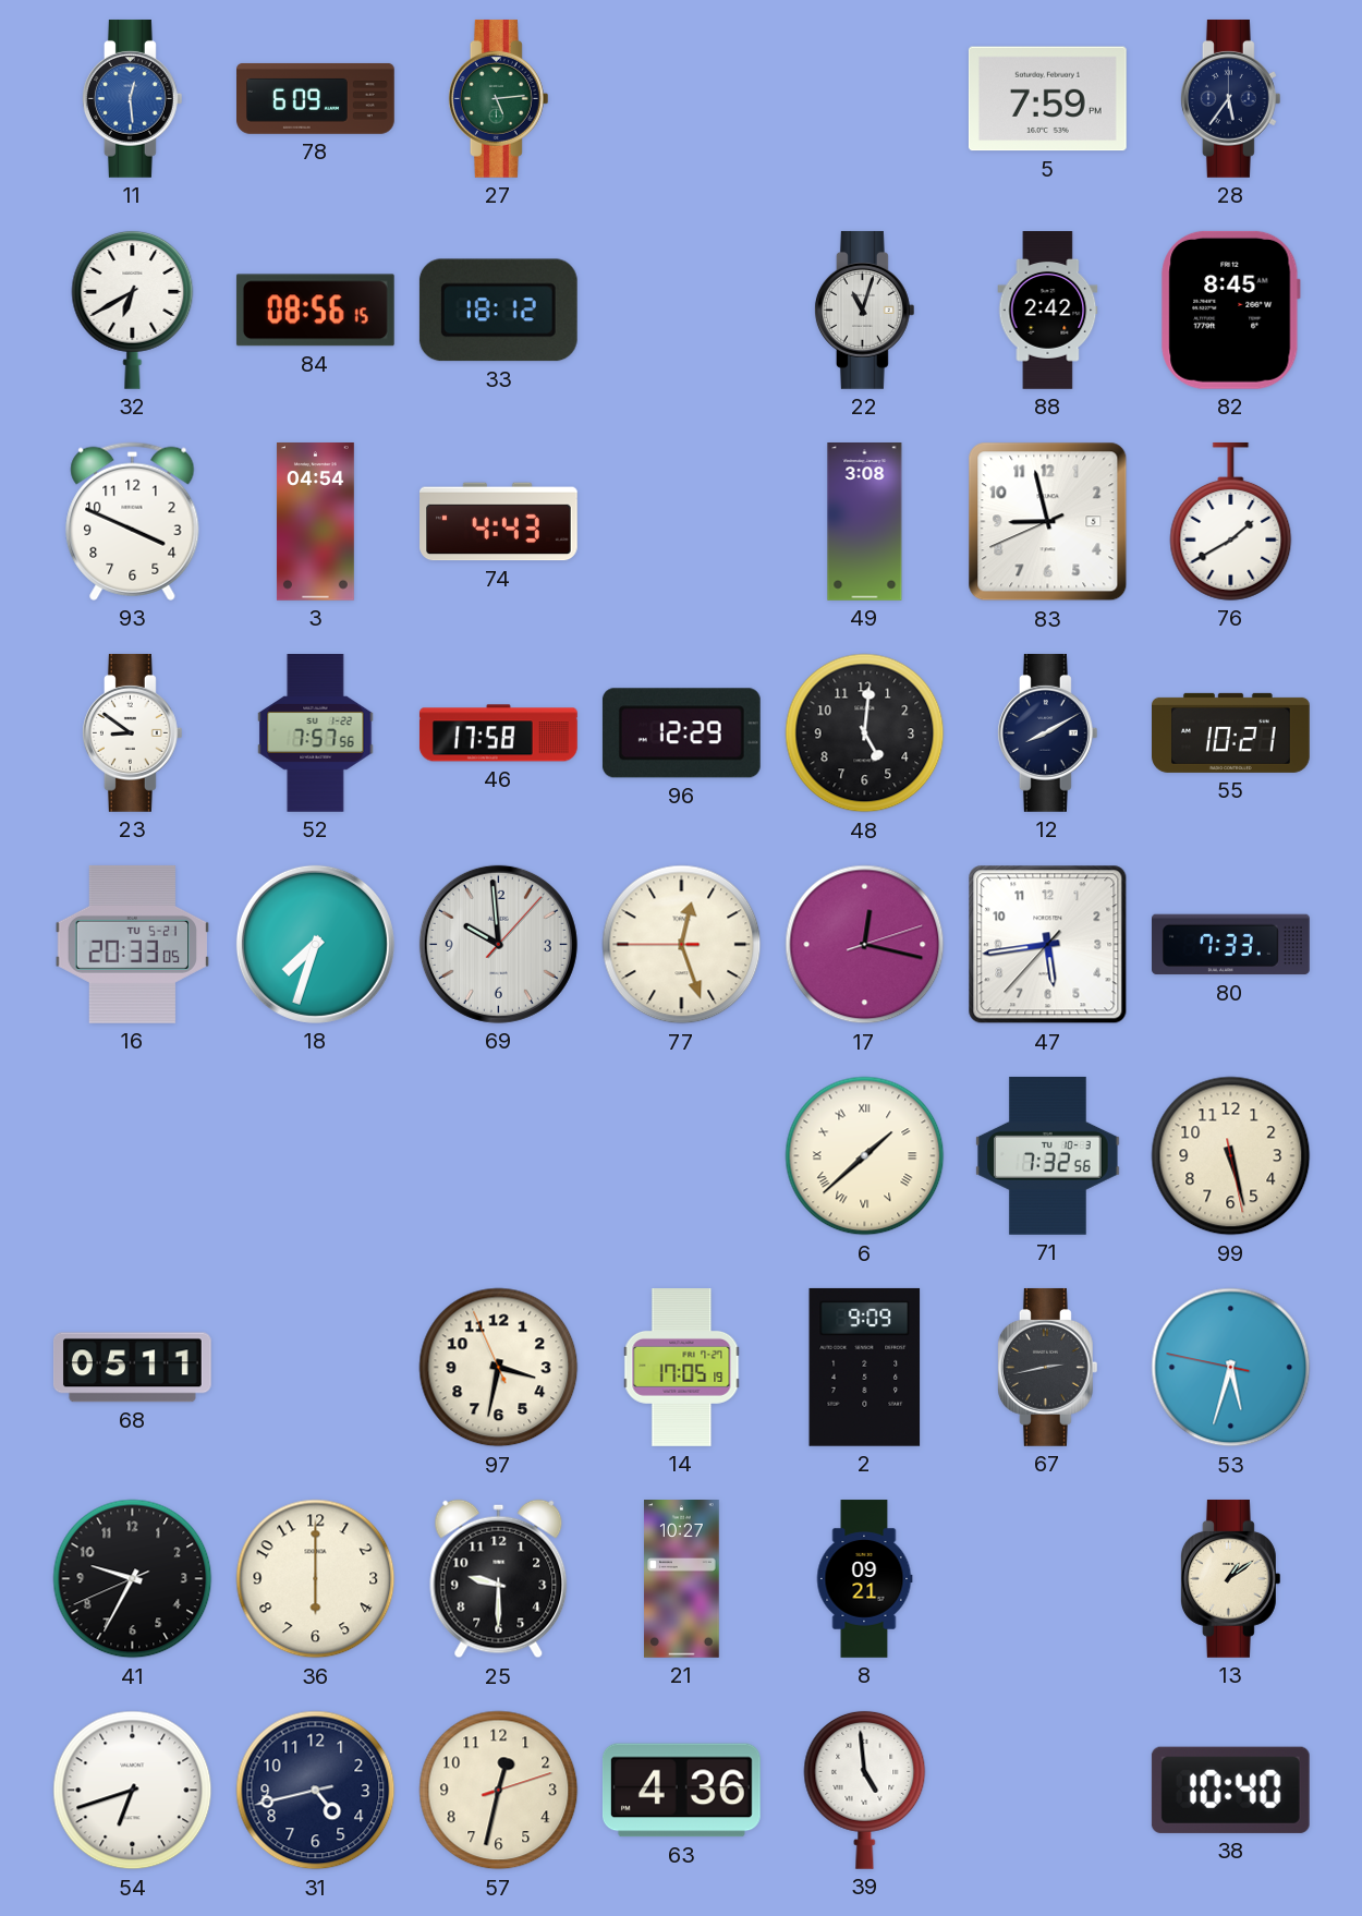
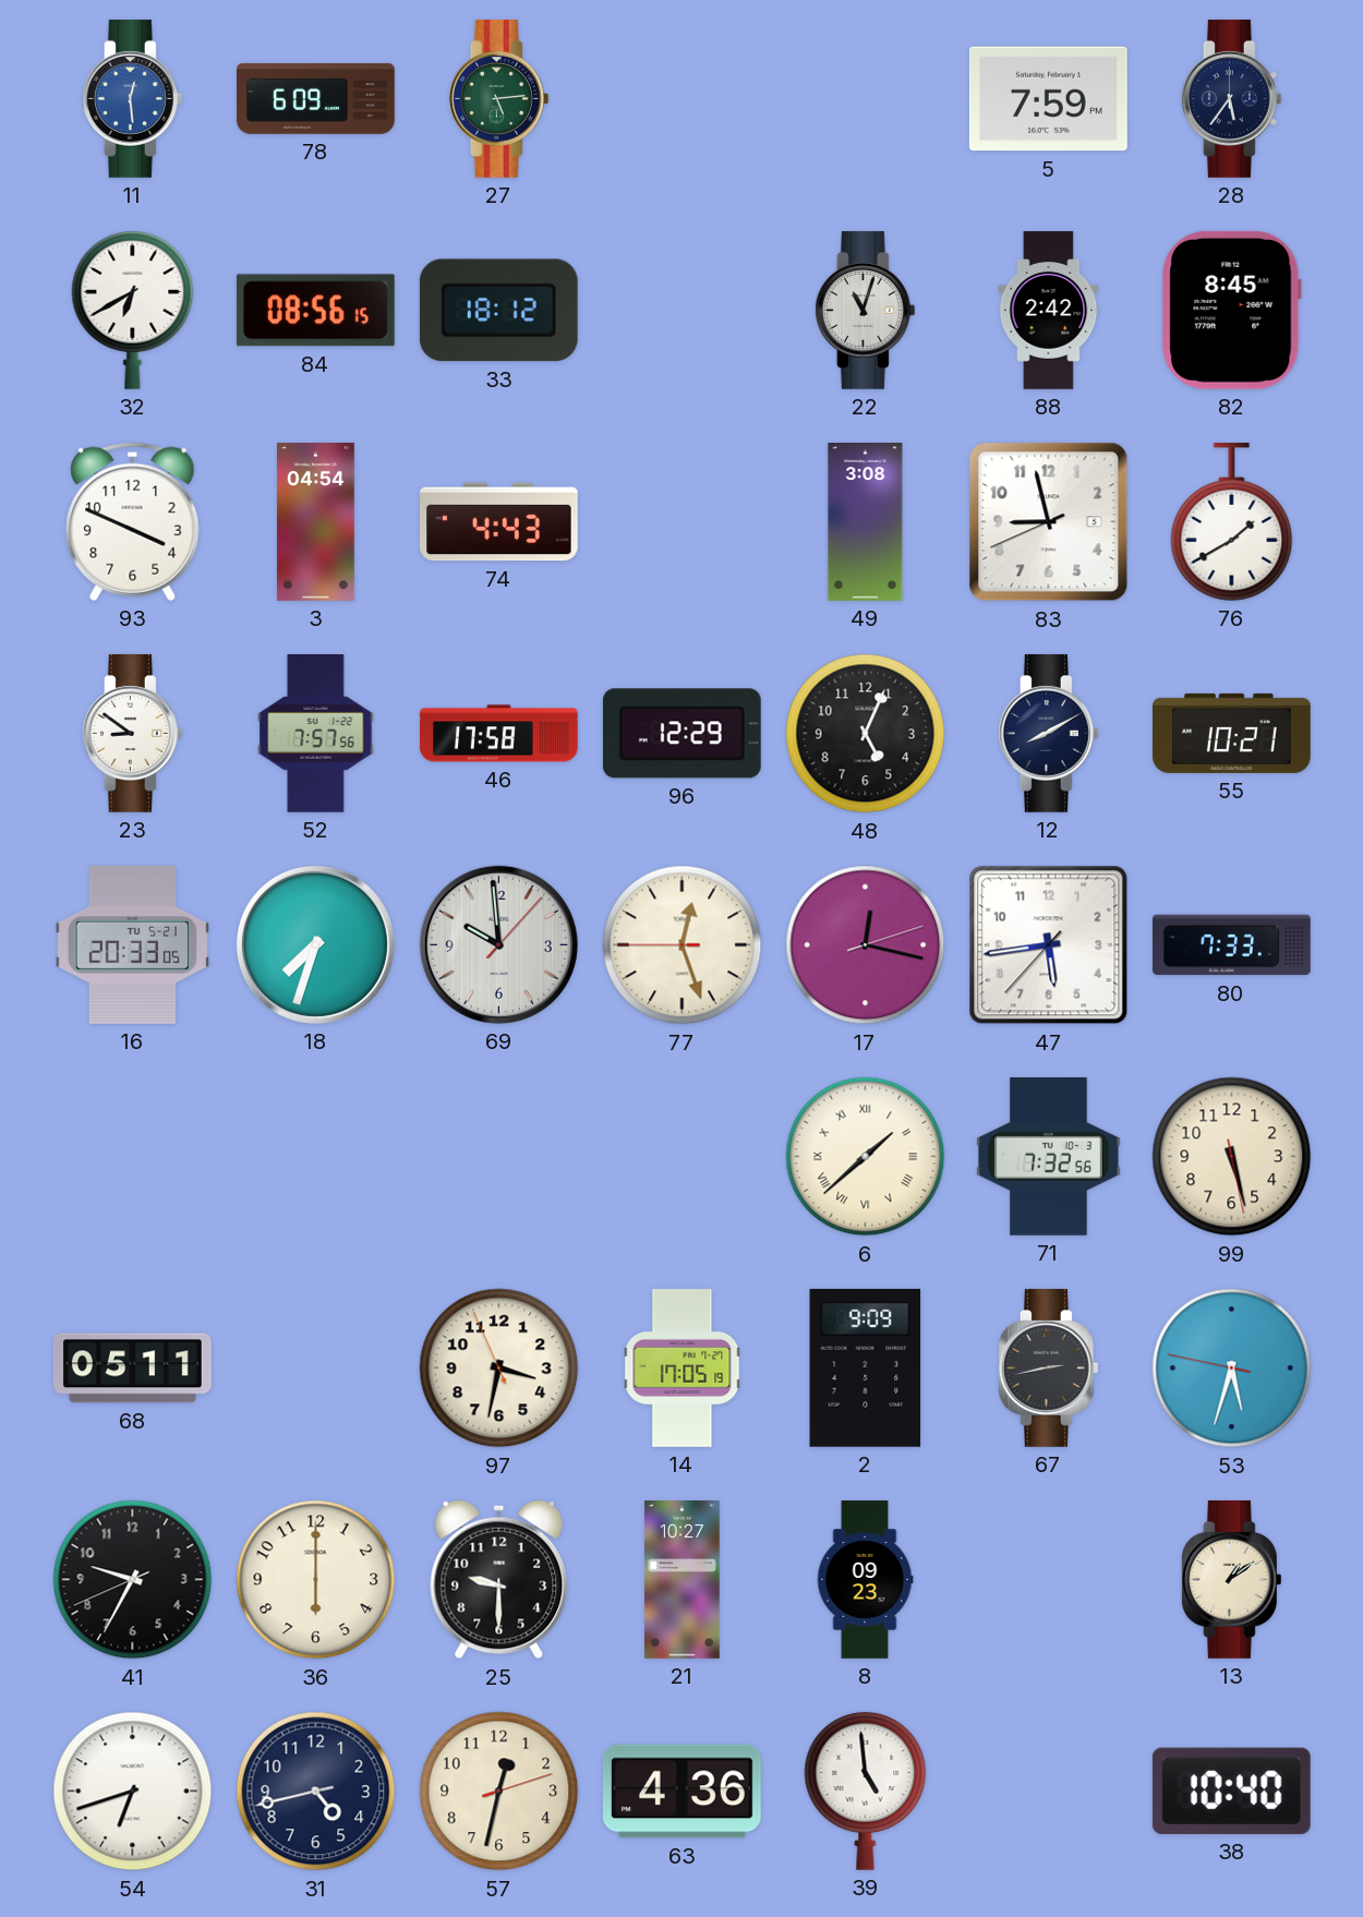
48: 5:01 -> 5:04
8: 09:21 -> 09:23
